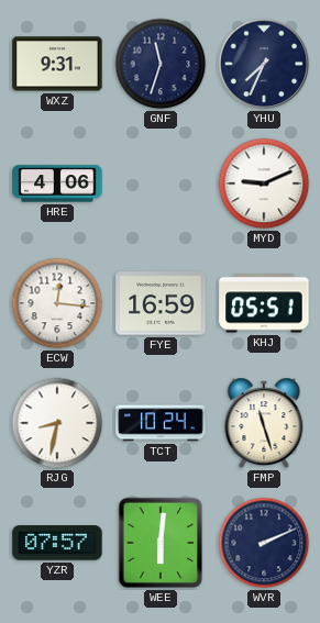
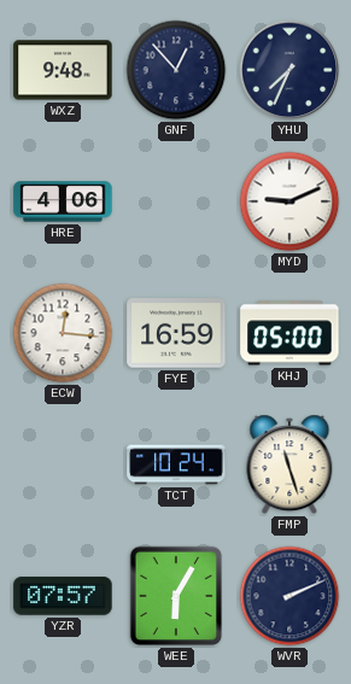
WXZ: 9:31 -> 9:48
GNF: 11:33 -> 12:53
KHJ: 05:51 -> 05:00
RJG: 8:32 -> none
WEE: 6:01 -> 6:05
